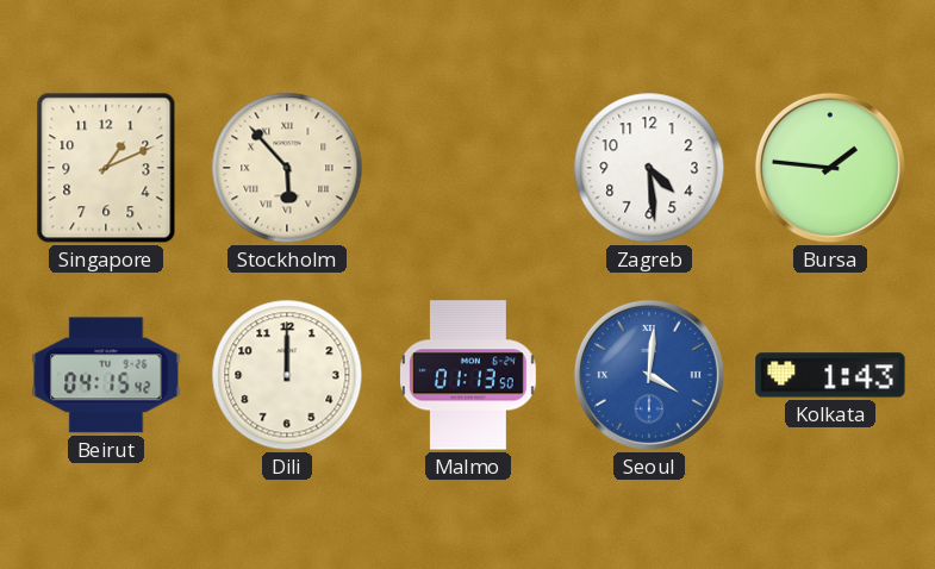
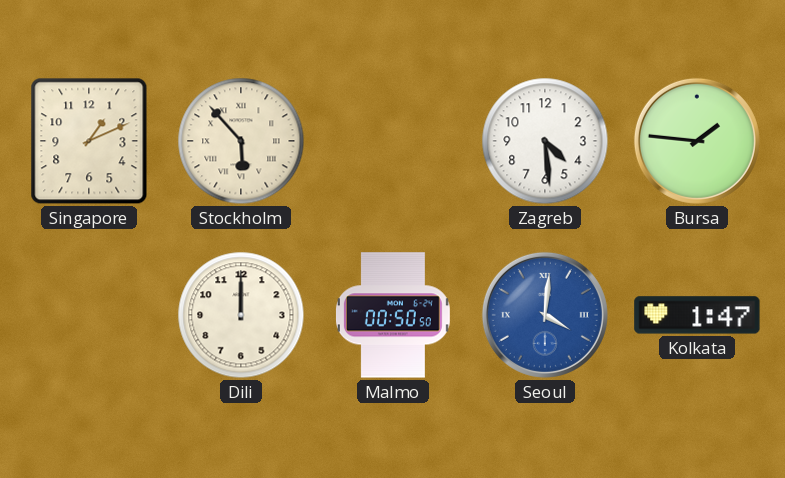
Beirut: 04:15 -> none
Malmo: 01:13 -> 00:50
Kolkata: 1:43 -> 1:47
